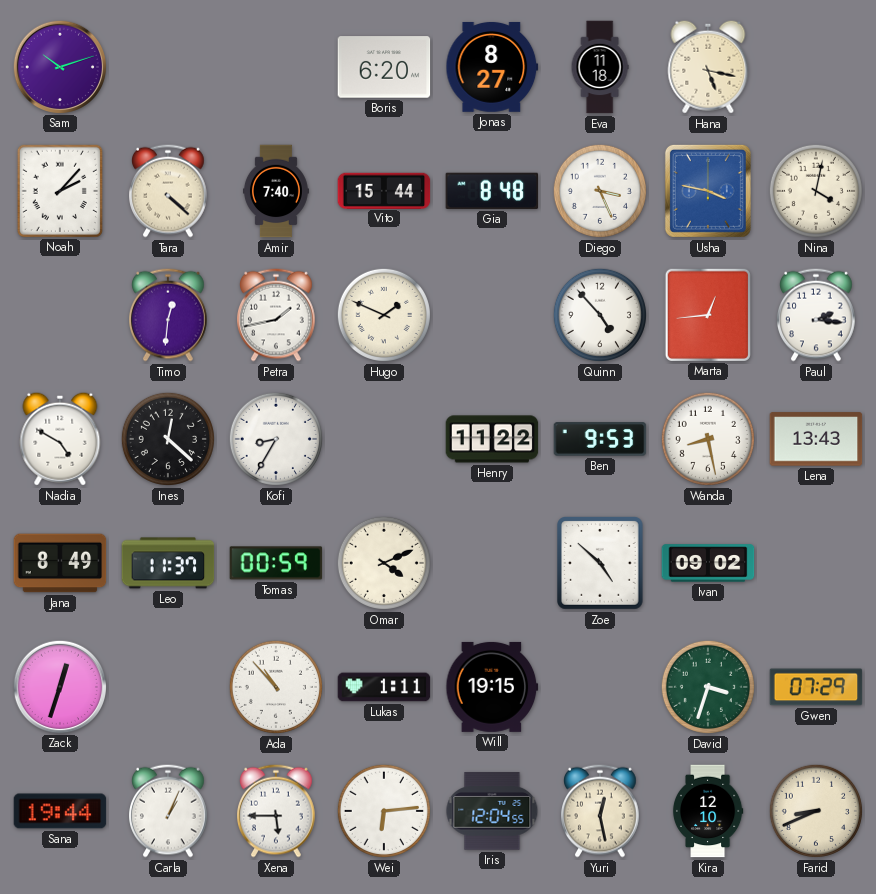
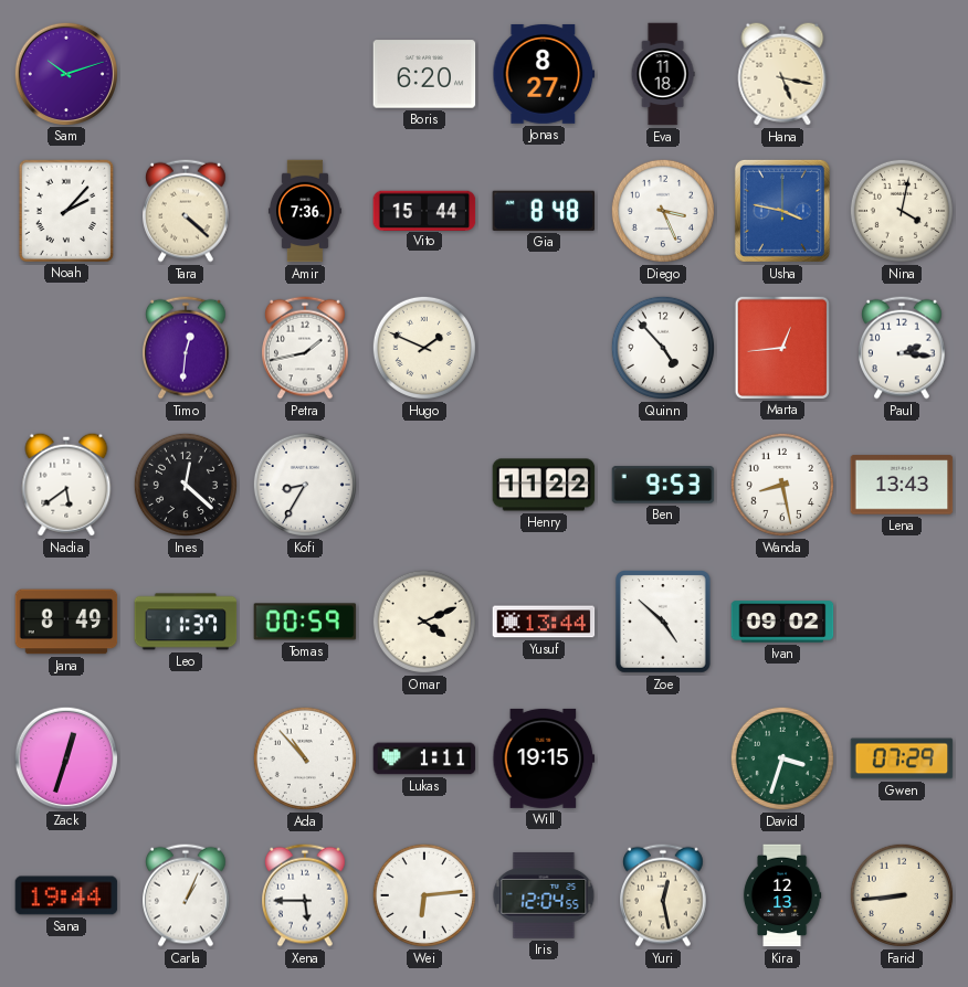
Amir: 7:40 -> 7:36
Nadia: 4:50 -> 5:39
Yusuf: none -> 13:44
Kira: 12:10 -> 12:13
Farid: 8:41 -> 8:44
